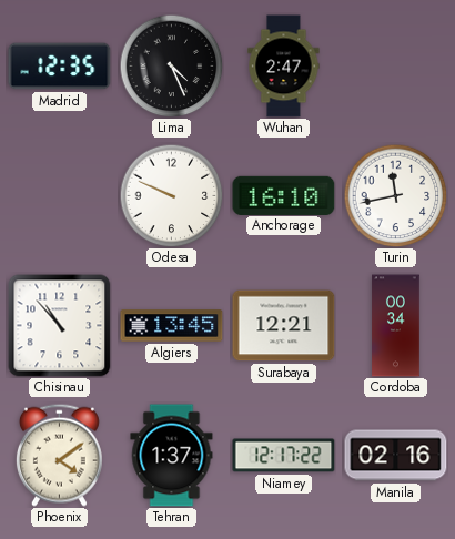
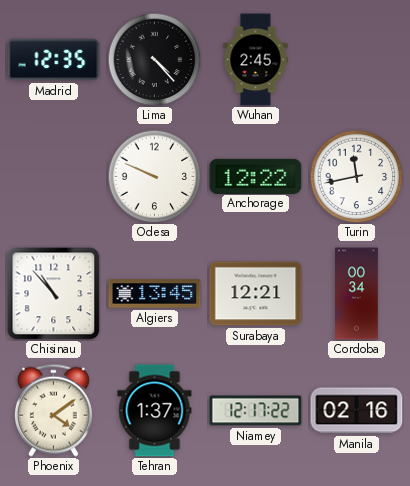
Lima: 4:26 -> 4:23
Wuhan: 2:47 -> 2:45
Anchorage: 16:10 -> 12:22
